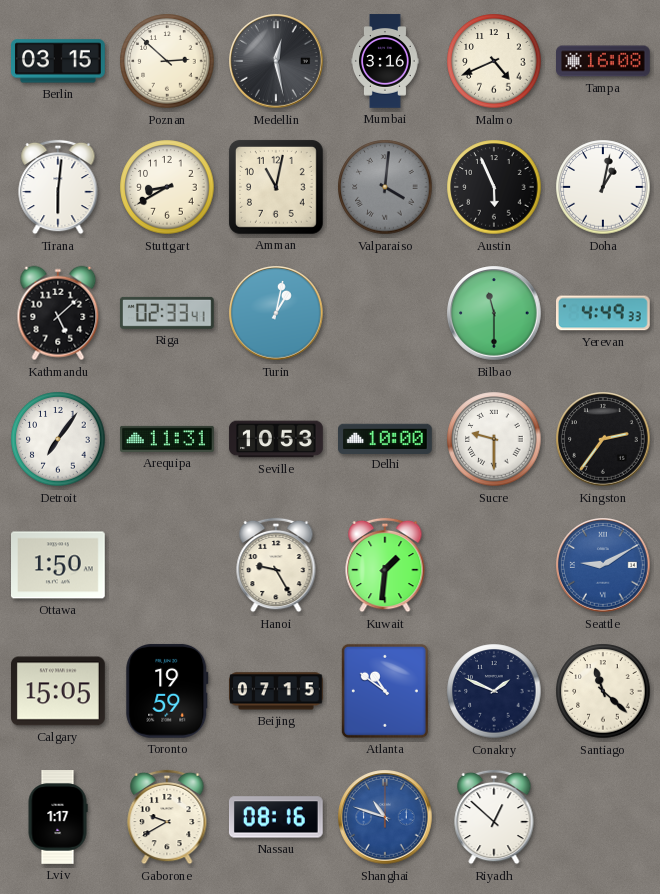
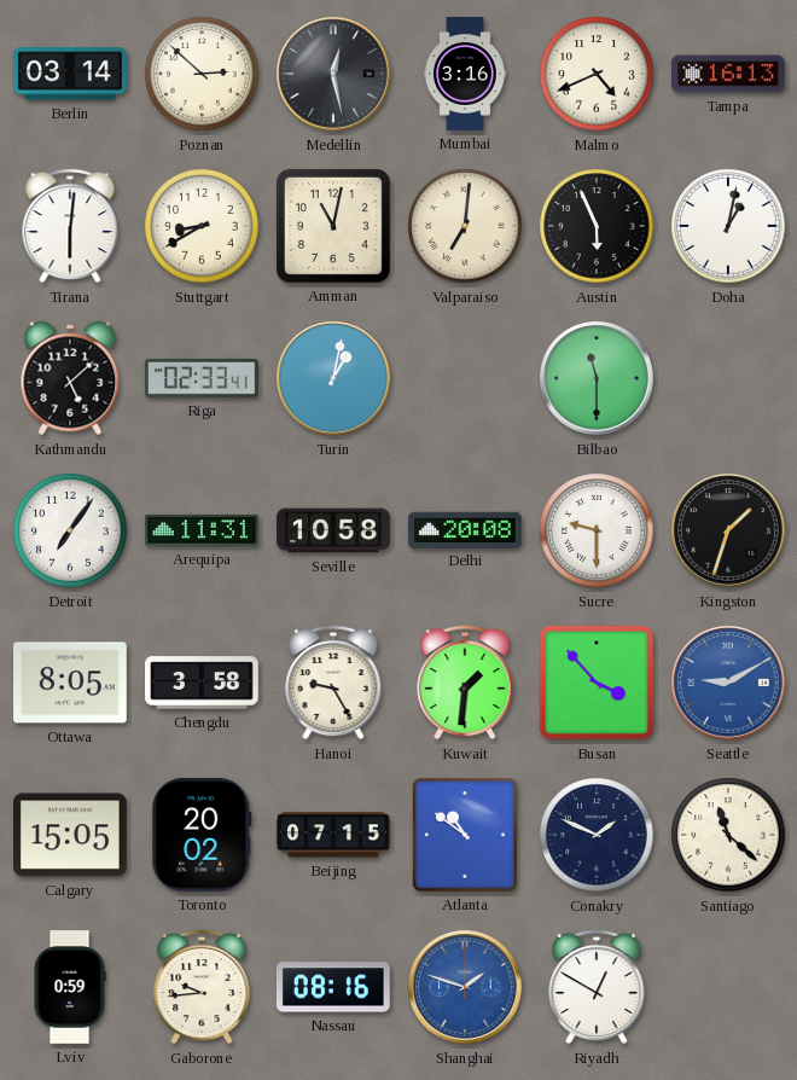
Berlin: 03:15 -> 03:14
Tampa: 16:08 -> 16:13
Valparaiso: 4:01 -> 7:01
Valparaiso dial: grey -> cream
Yerevan: 4:49 -> none
Seville: 10:53 -> 10:58
Delhi: 10:00 -> 20:08
Kingston: 2:36 -> 1:33
Ottawa: 1:50 -> 8:05
Chengdu: none -> 3:58
Busan: none -> 3:53
Toronto: 19:59 -> 20:02
Lviv: 1:17 -> 0:59
Gaborone: 9:40 -> 9:44
Shanghai: 10:48 -> 1:48
Riyadh: 12:52 -> 12:50
